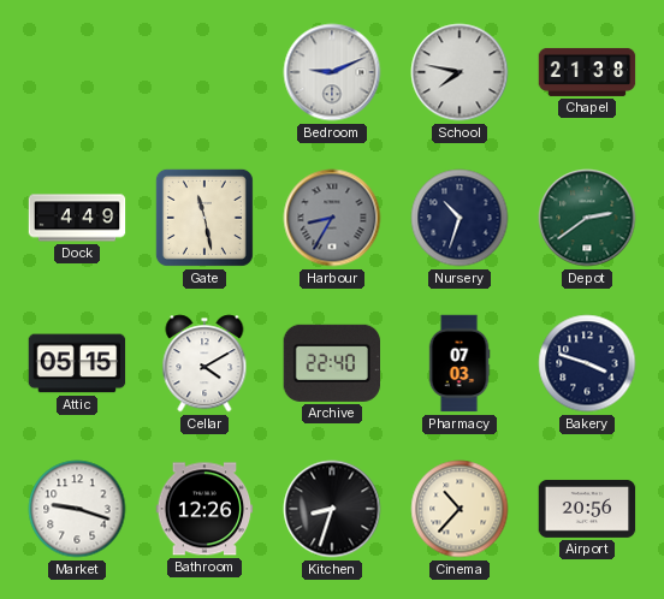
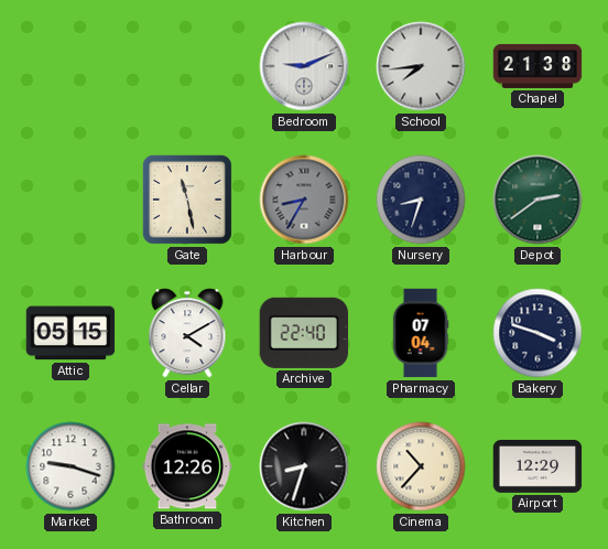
School: 7:47 -> 7:44
Dock: 4:49 -> none
Nursery: 10:33 -> 8:33
Pharmacy: 07:03 -> 07:04
Airport: 20:56 -> 12:29
